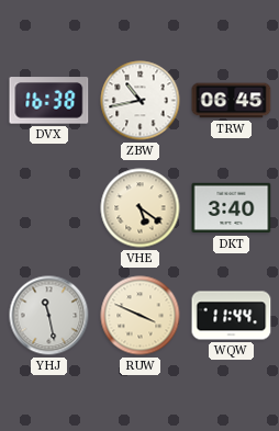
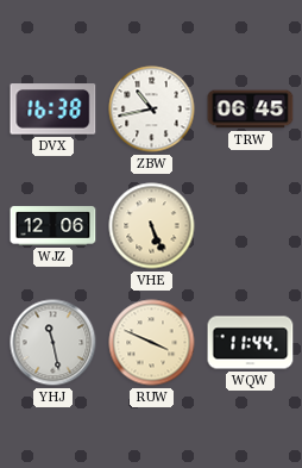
WJZ: none -> 12:06
VHE: 5:21 -> 5:26
DKT: 3:40 -> none
